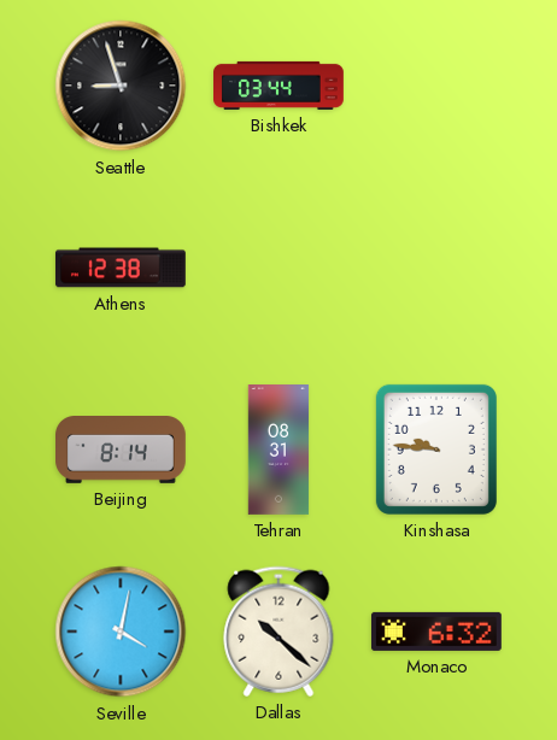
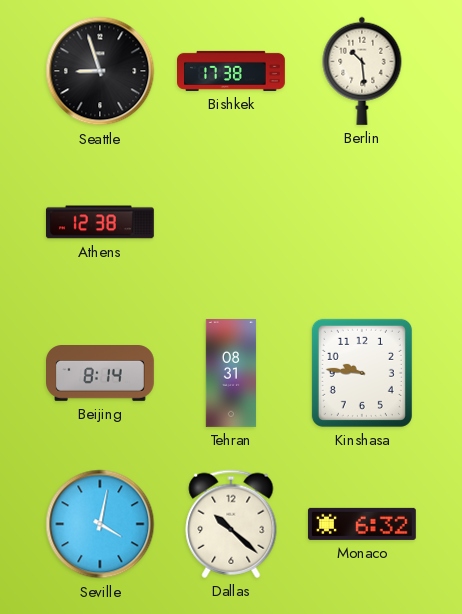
Bishkek: 03:44 -> 17:38
Berlin: none -> 10:29
